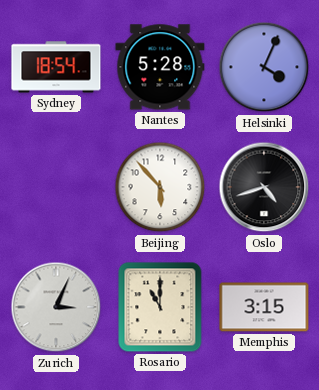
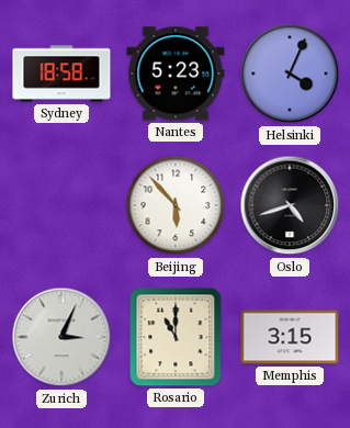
Sydney: 18:54 -> 18:58
Nantes: 5:28 -> 5:23
